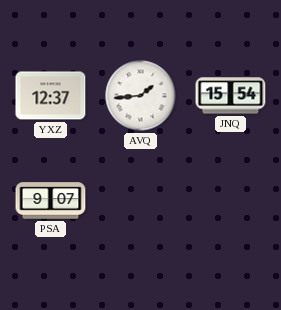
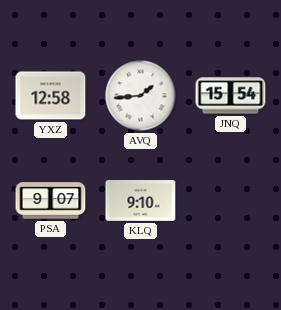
YXZ: 12:37 -> 12:58
KLQ: none -> 9:10
